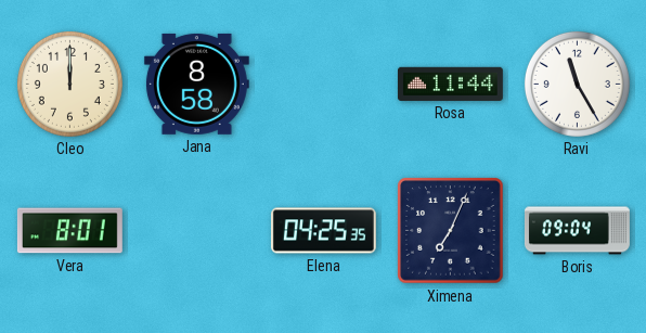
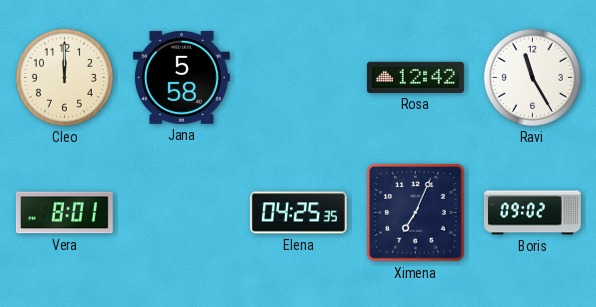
Jana: 8:58 -> 5:58
Rosa: 11:44 -> 12:42
Boris: 09:04 -> 09:02
